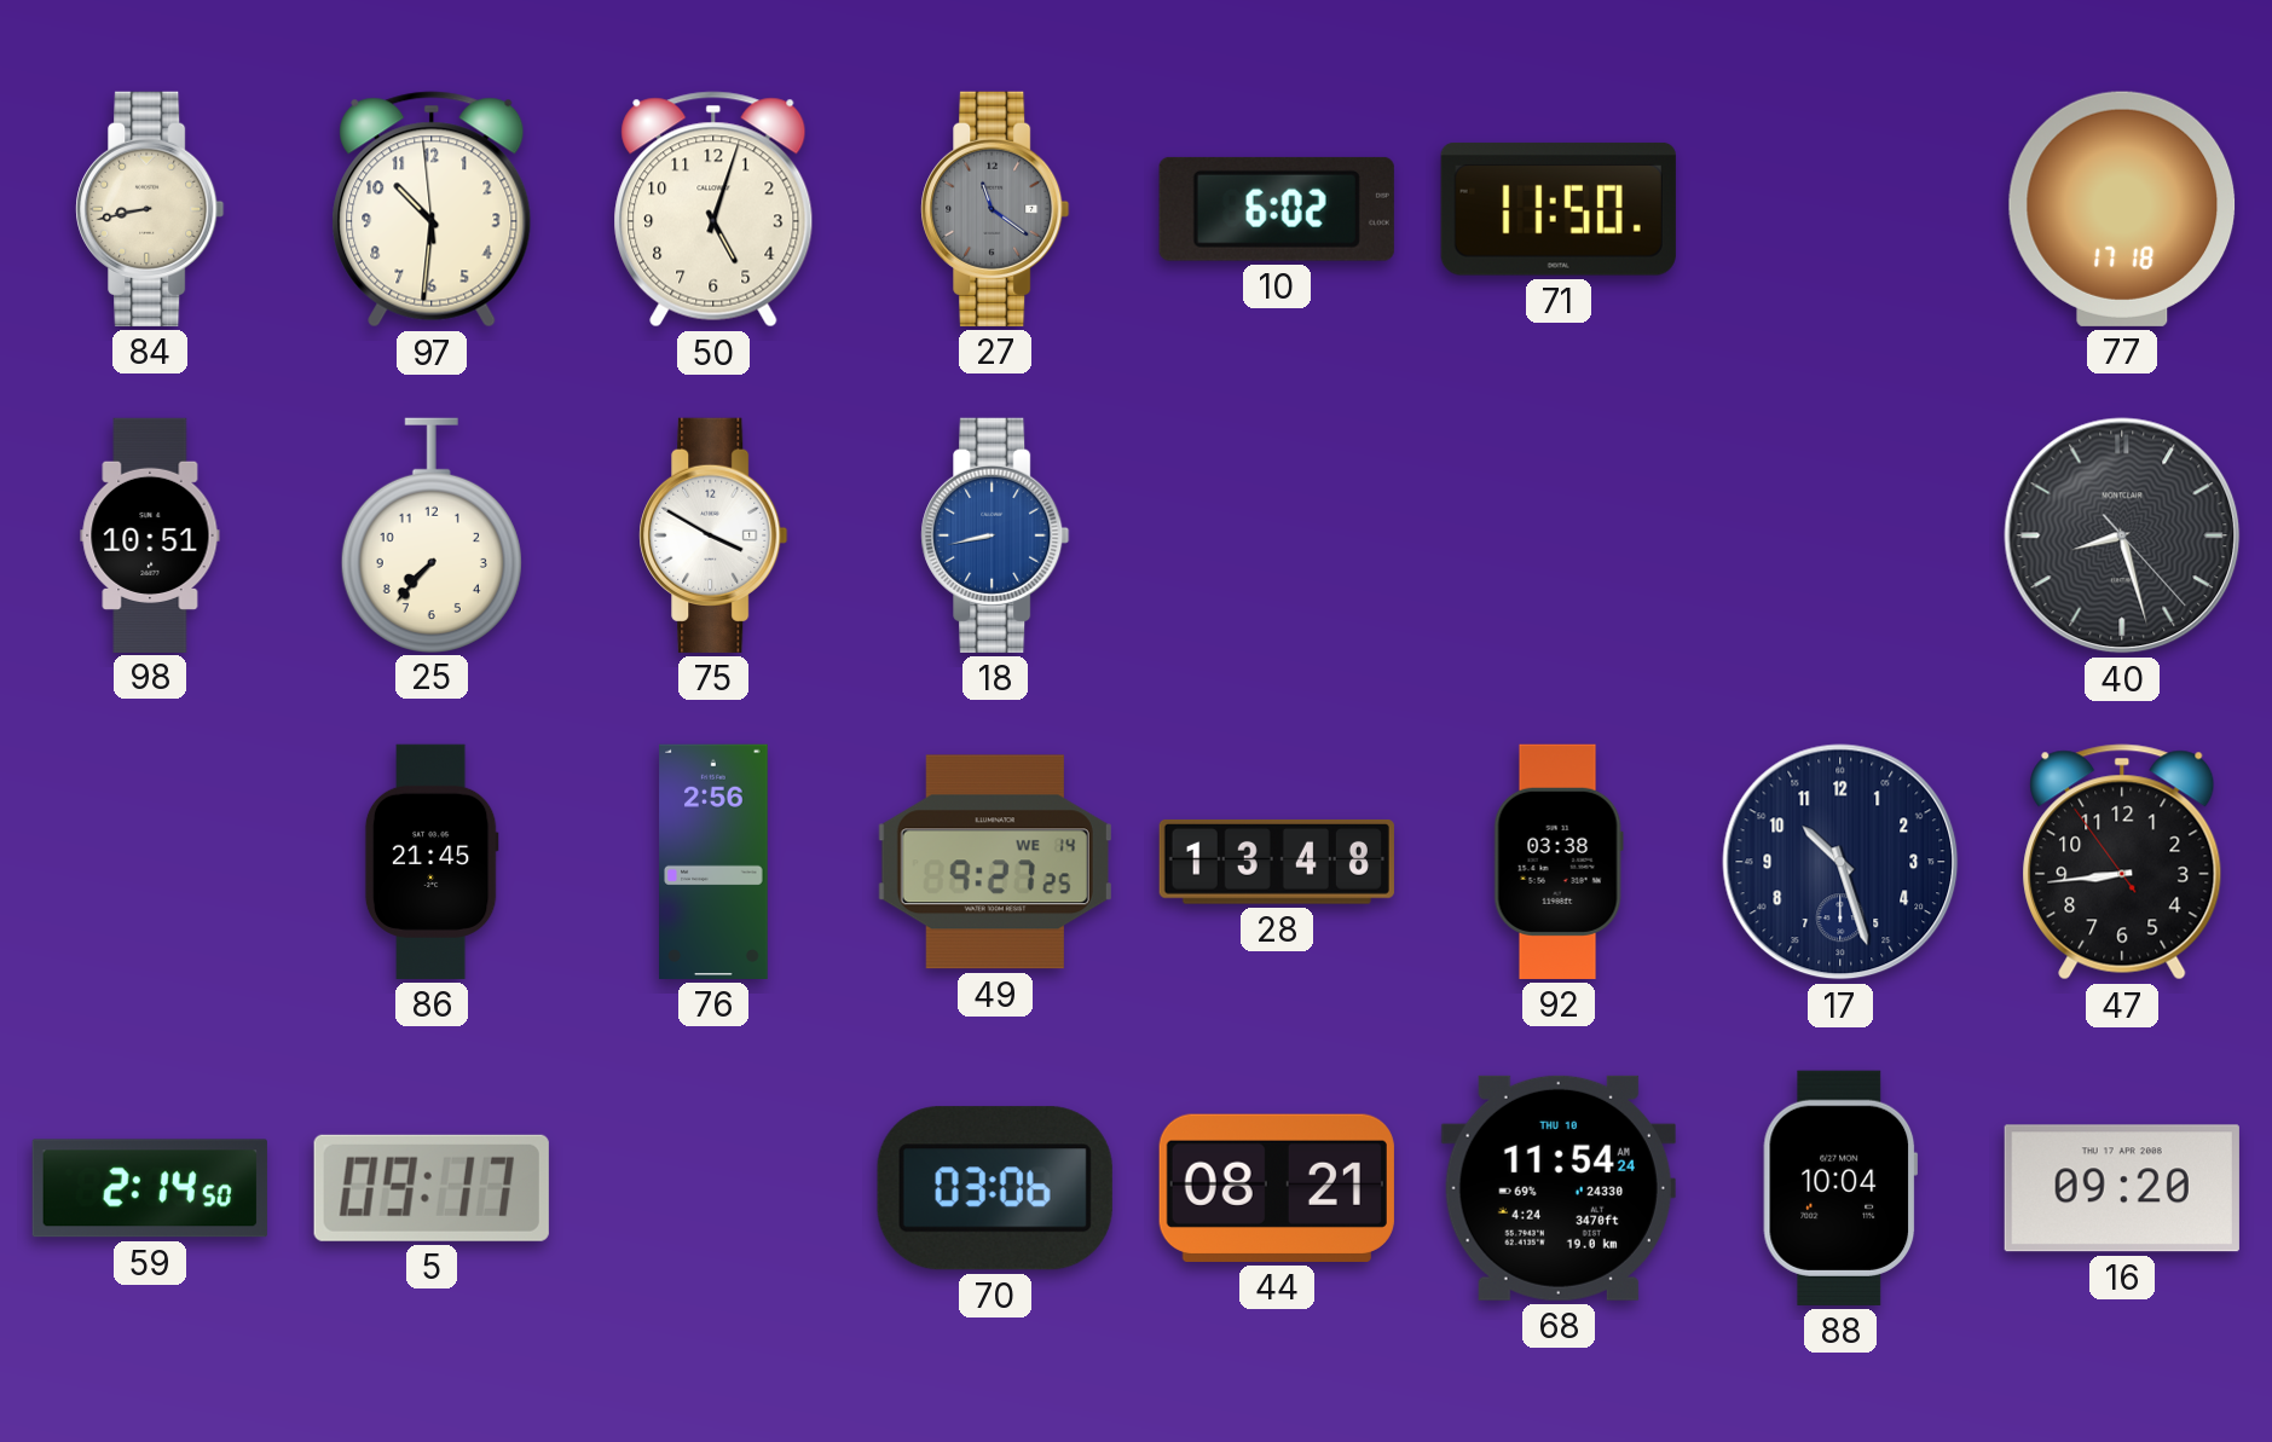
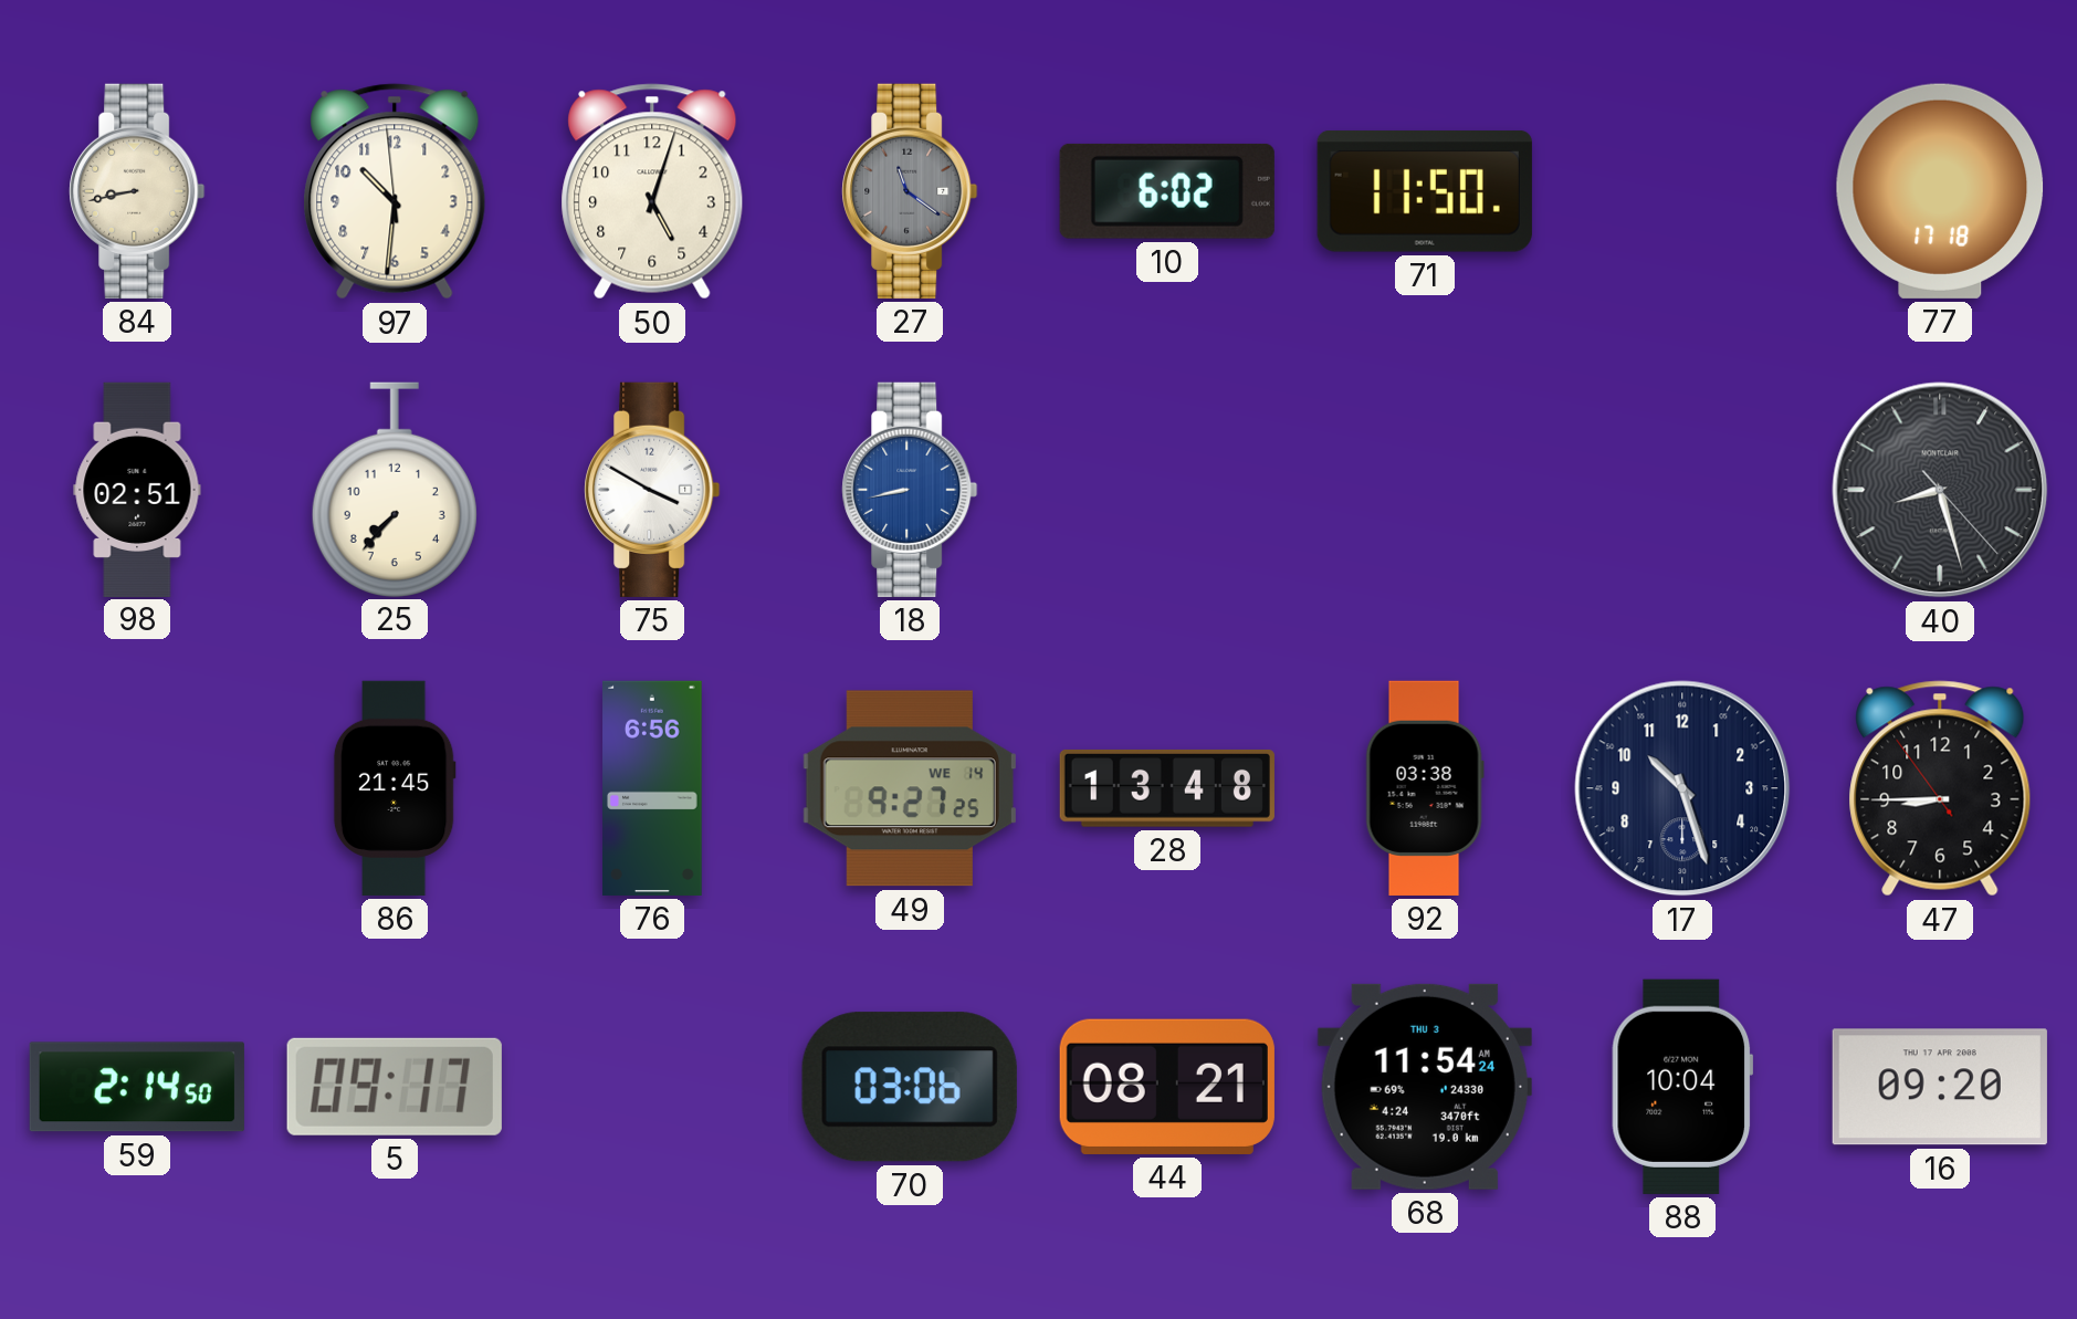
98: 10:51 -> 02:51
76: 2:56 -> 6:56
47: 8:43 -> 8:44
68 date: THU 10 -> THU 3
